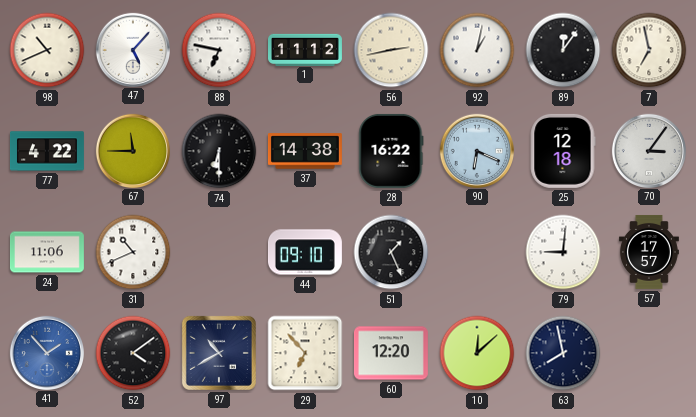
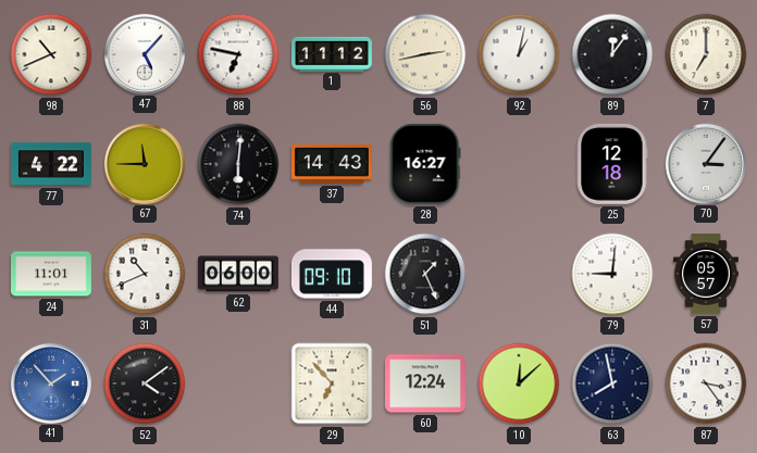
7: 6:58 -> 7:00
74: 6:30 -> 6:01
37: 14:38 -> 14:43
28: 16:22 -> 16:27
90: 6:19 -> none
24: 11:06 -> 11:01
62: none -> 06:00
57: 17:57 -> 05:57
97: 10:40 -> none
60: 12:20 -> 12:24
87: none -> 3:24
